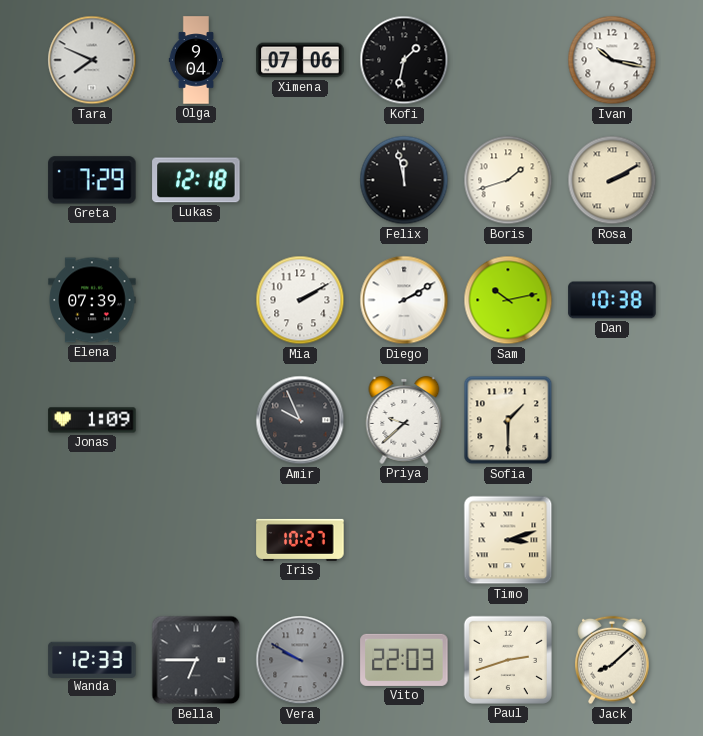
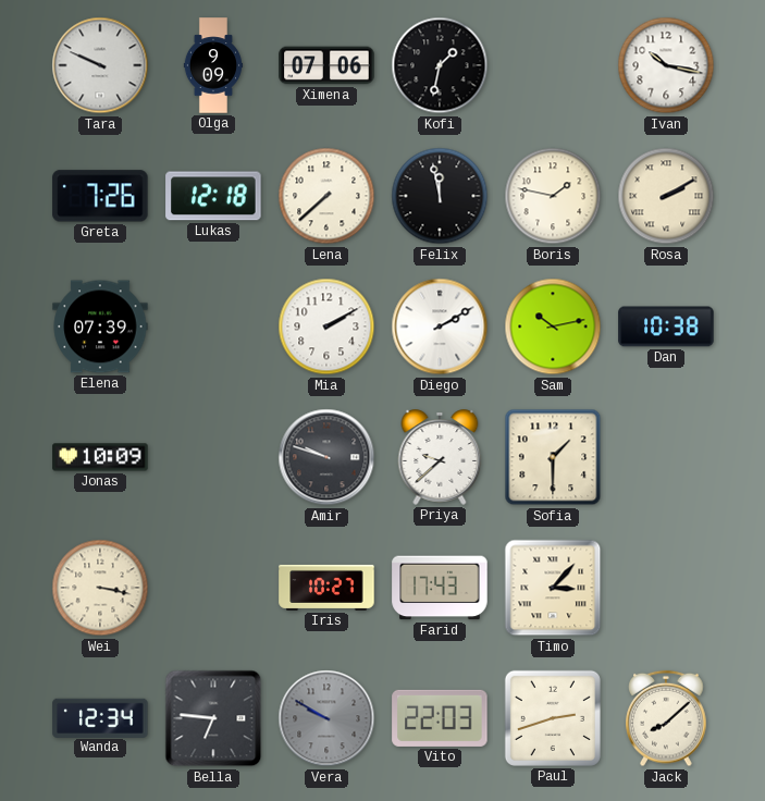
Tara: 7:49 -> 9:49
Olga: 9:04 -> 9:09
Greta: 7:29 -> 7:26
Lena: none -> 7:38
Boris: 1:42 -> 1:47
Jonas: 1:09 -> 10:09
Amir: 9:56 -> 9:48
Wei: none -> 3:17
Farid: none -> 17:43
Timo: 3:12 -> 3:07
Wanda: 12:33 -> 12:34
Bella: 6:45 -> 6:46
